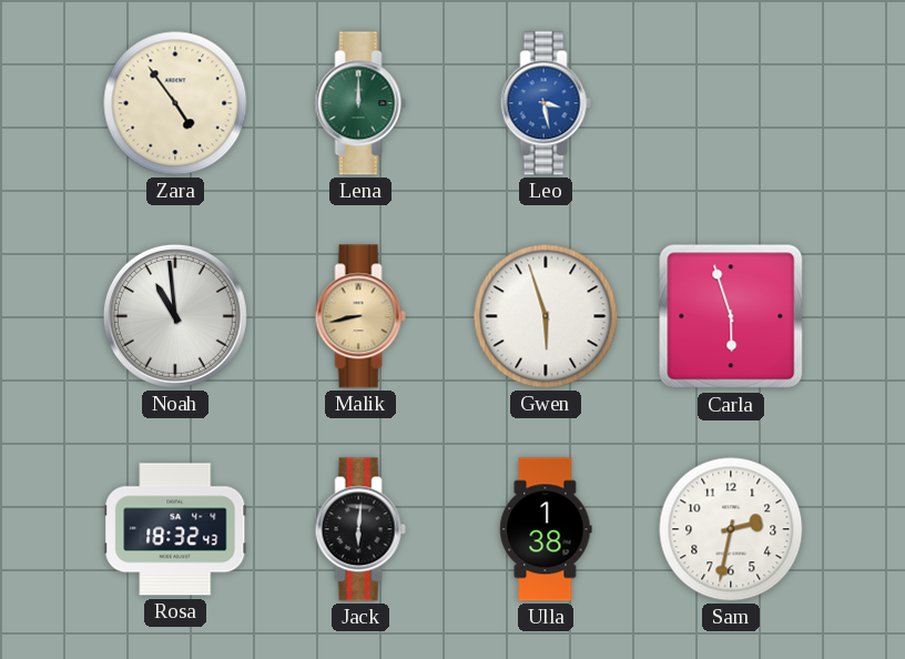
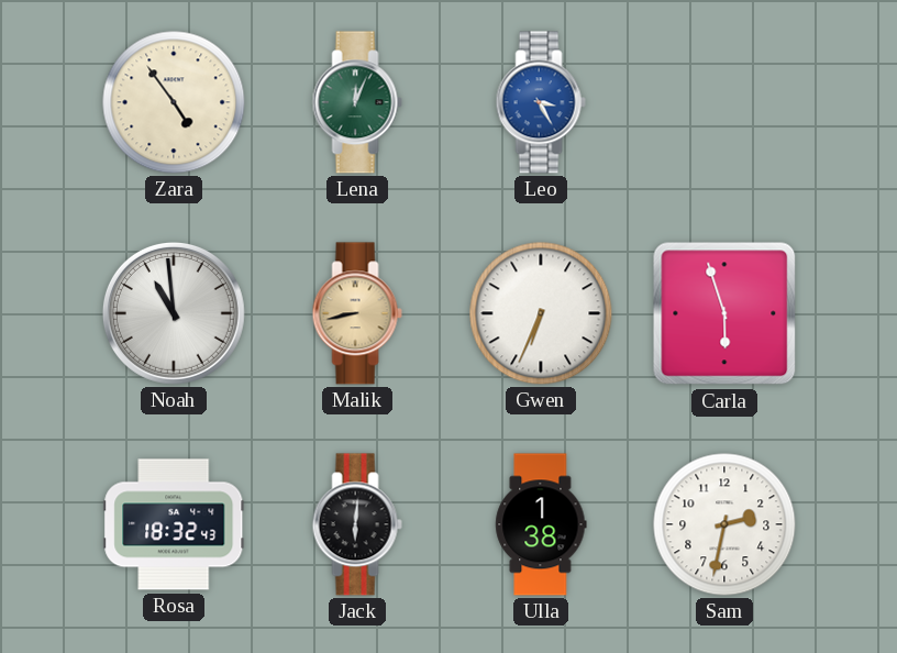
Lena: 12:00 -> 12:04
Leo: 3:28 -> 3:25
Gwen: 5:57 -> 6:34
